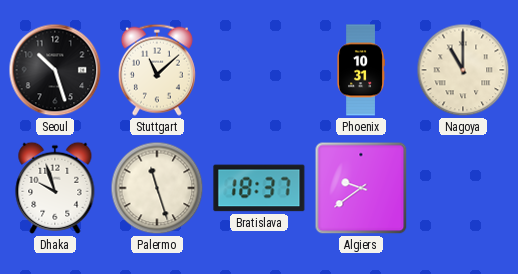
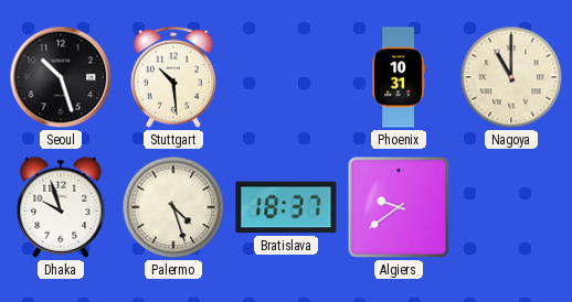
Stuttgart: 11:08 -> 10:29
Palermo: 11:27 -> 4:27
